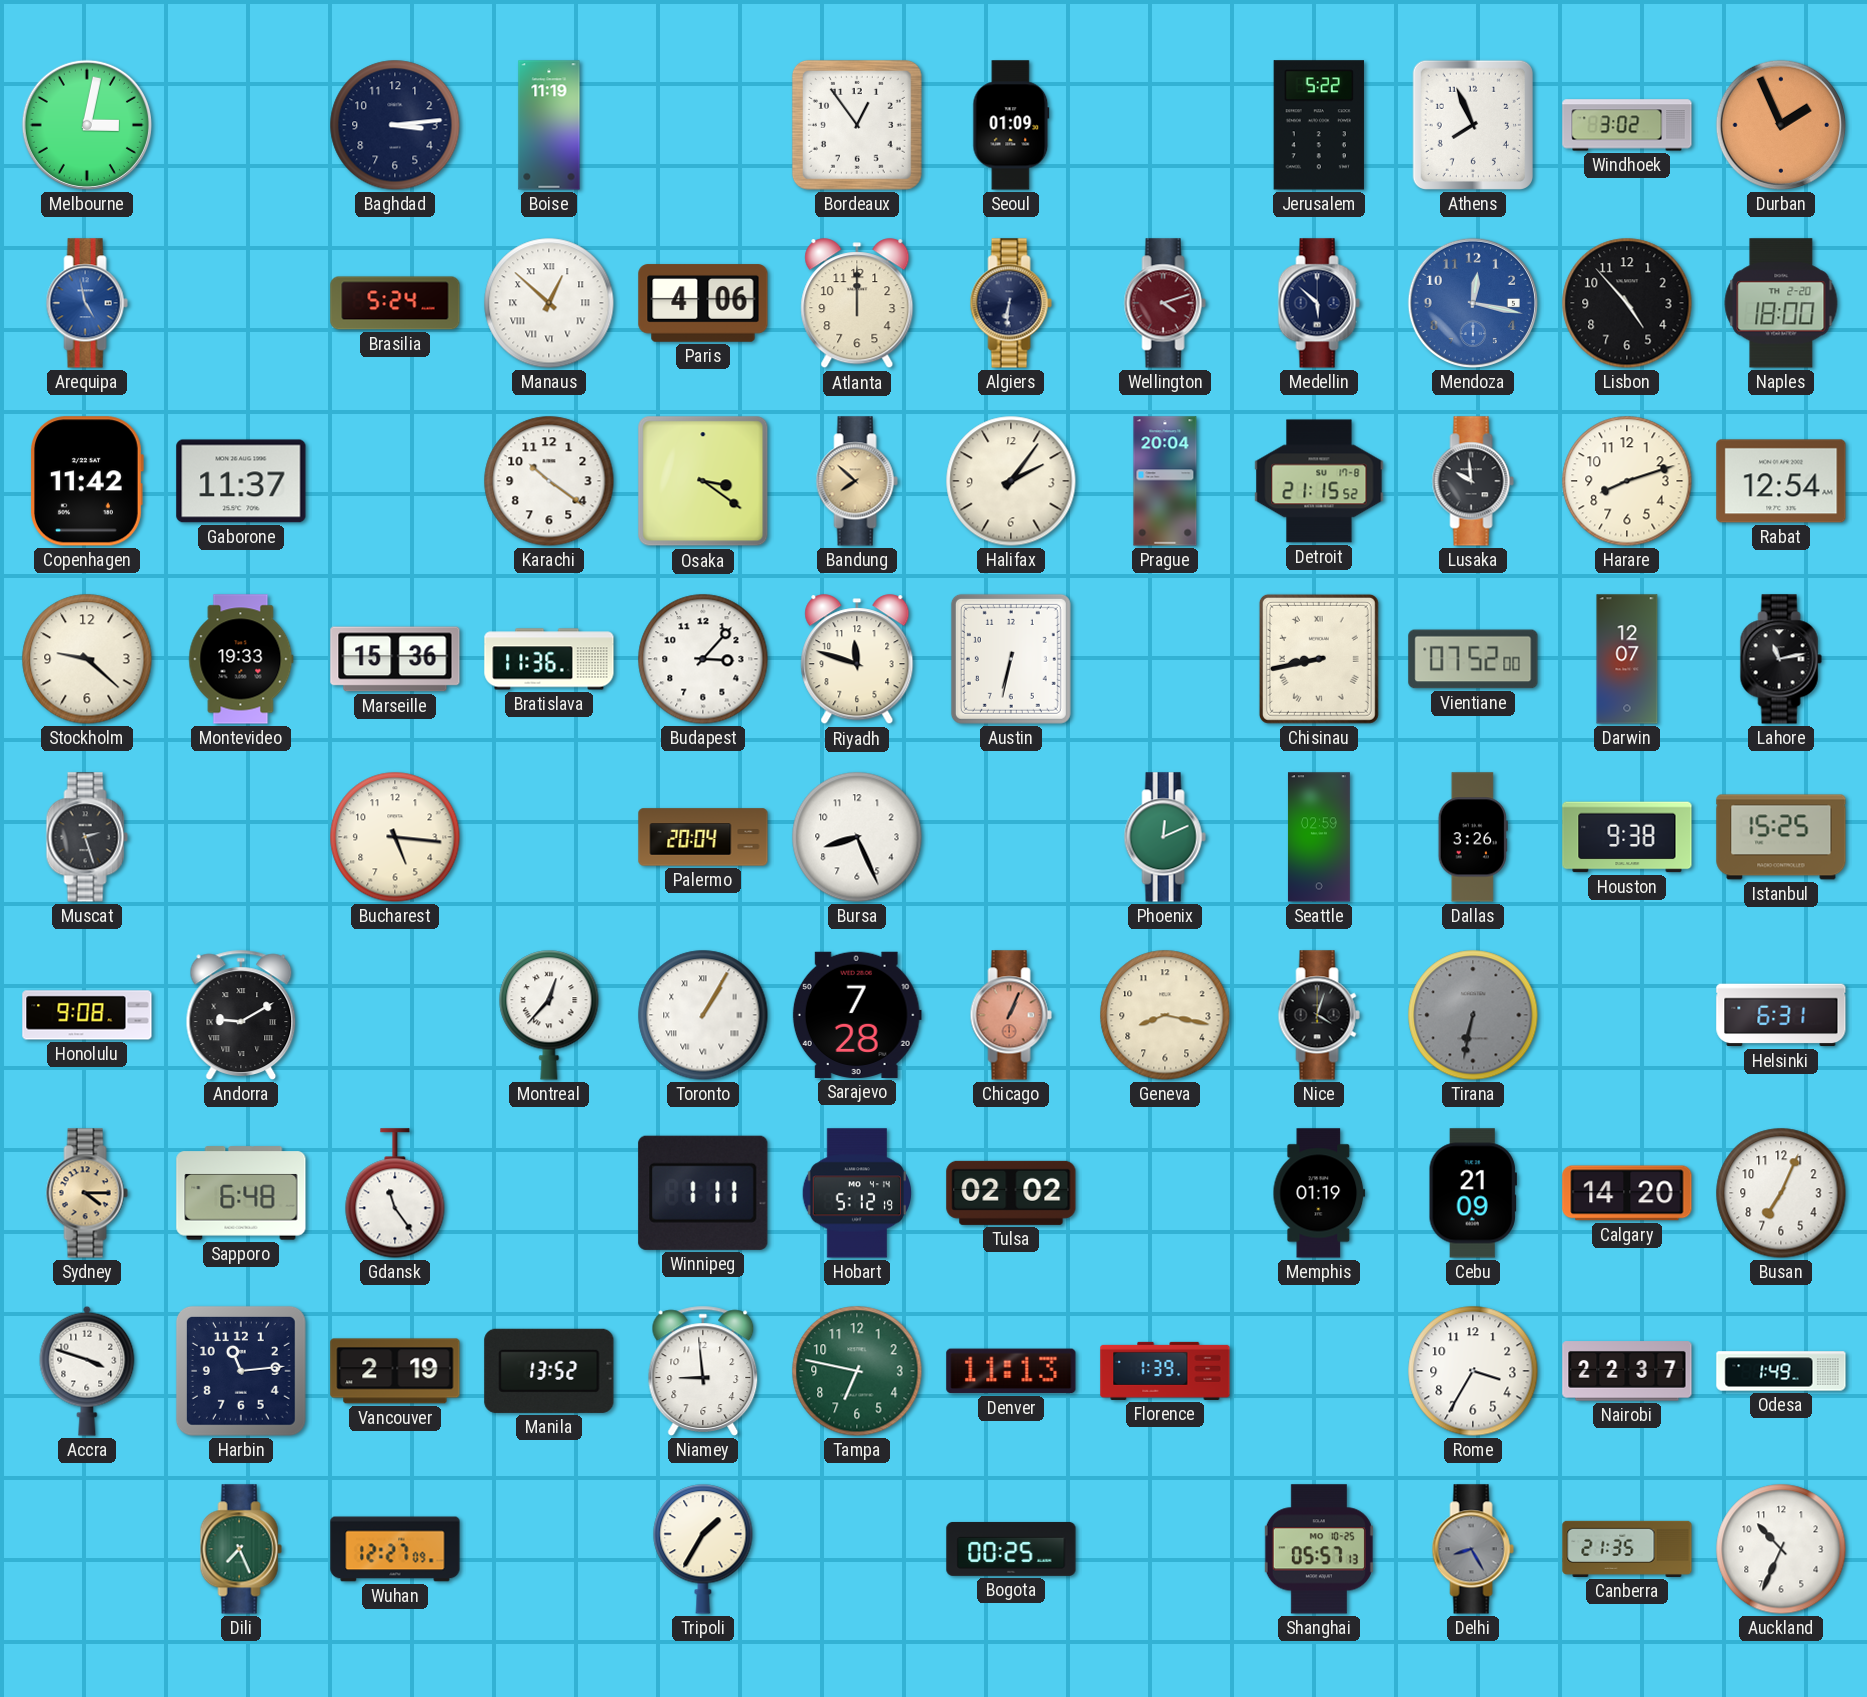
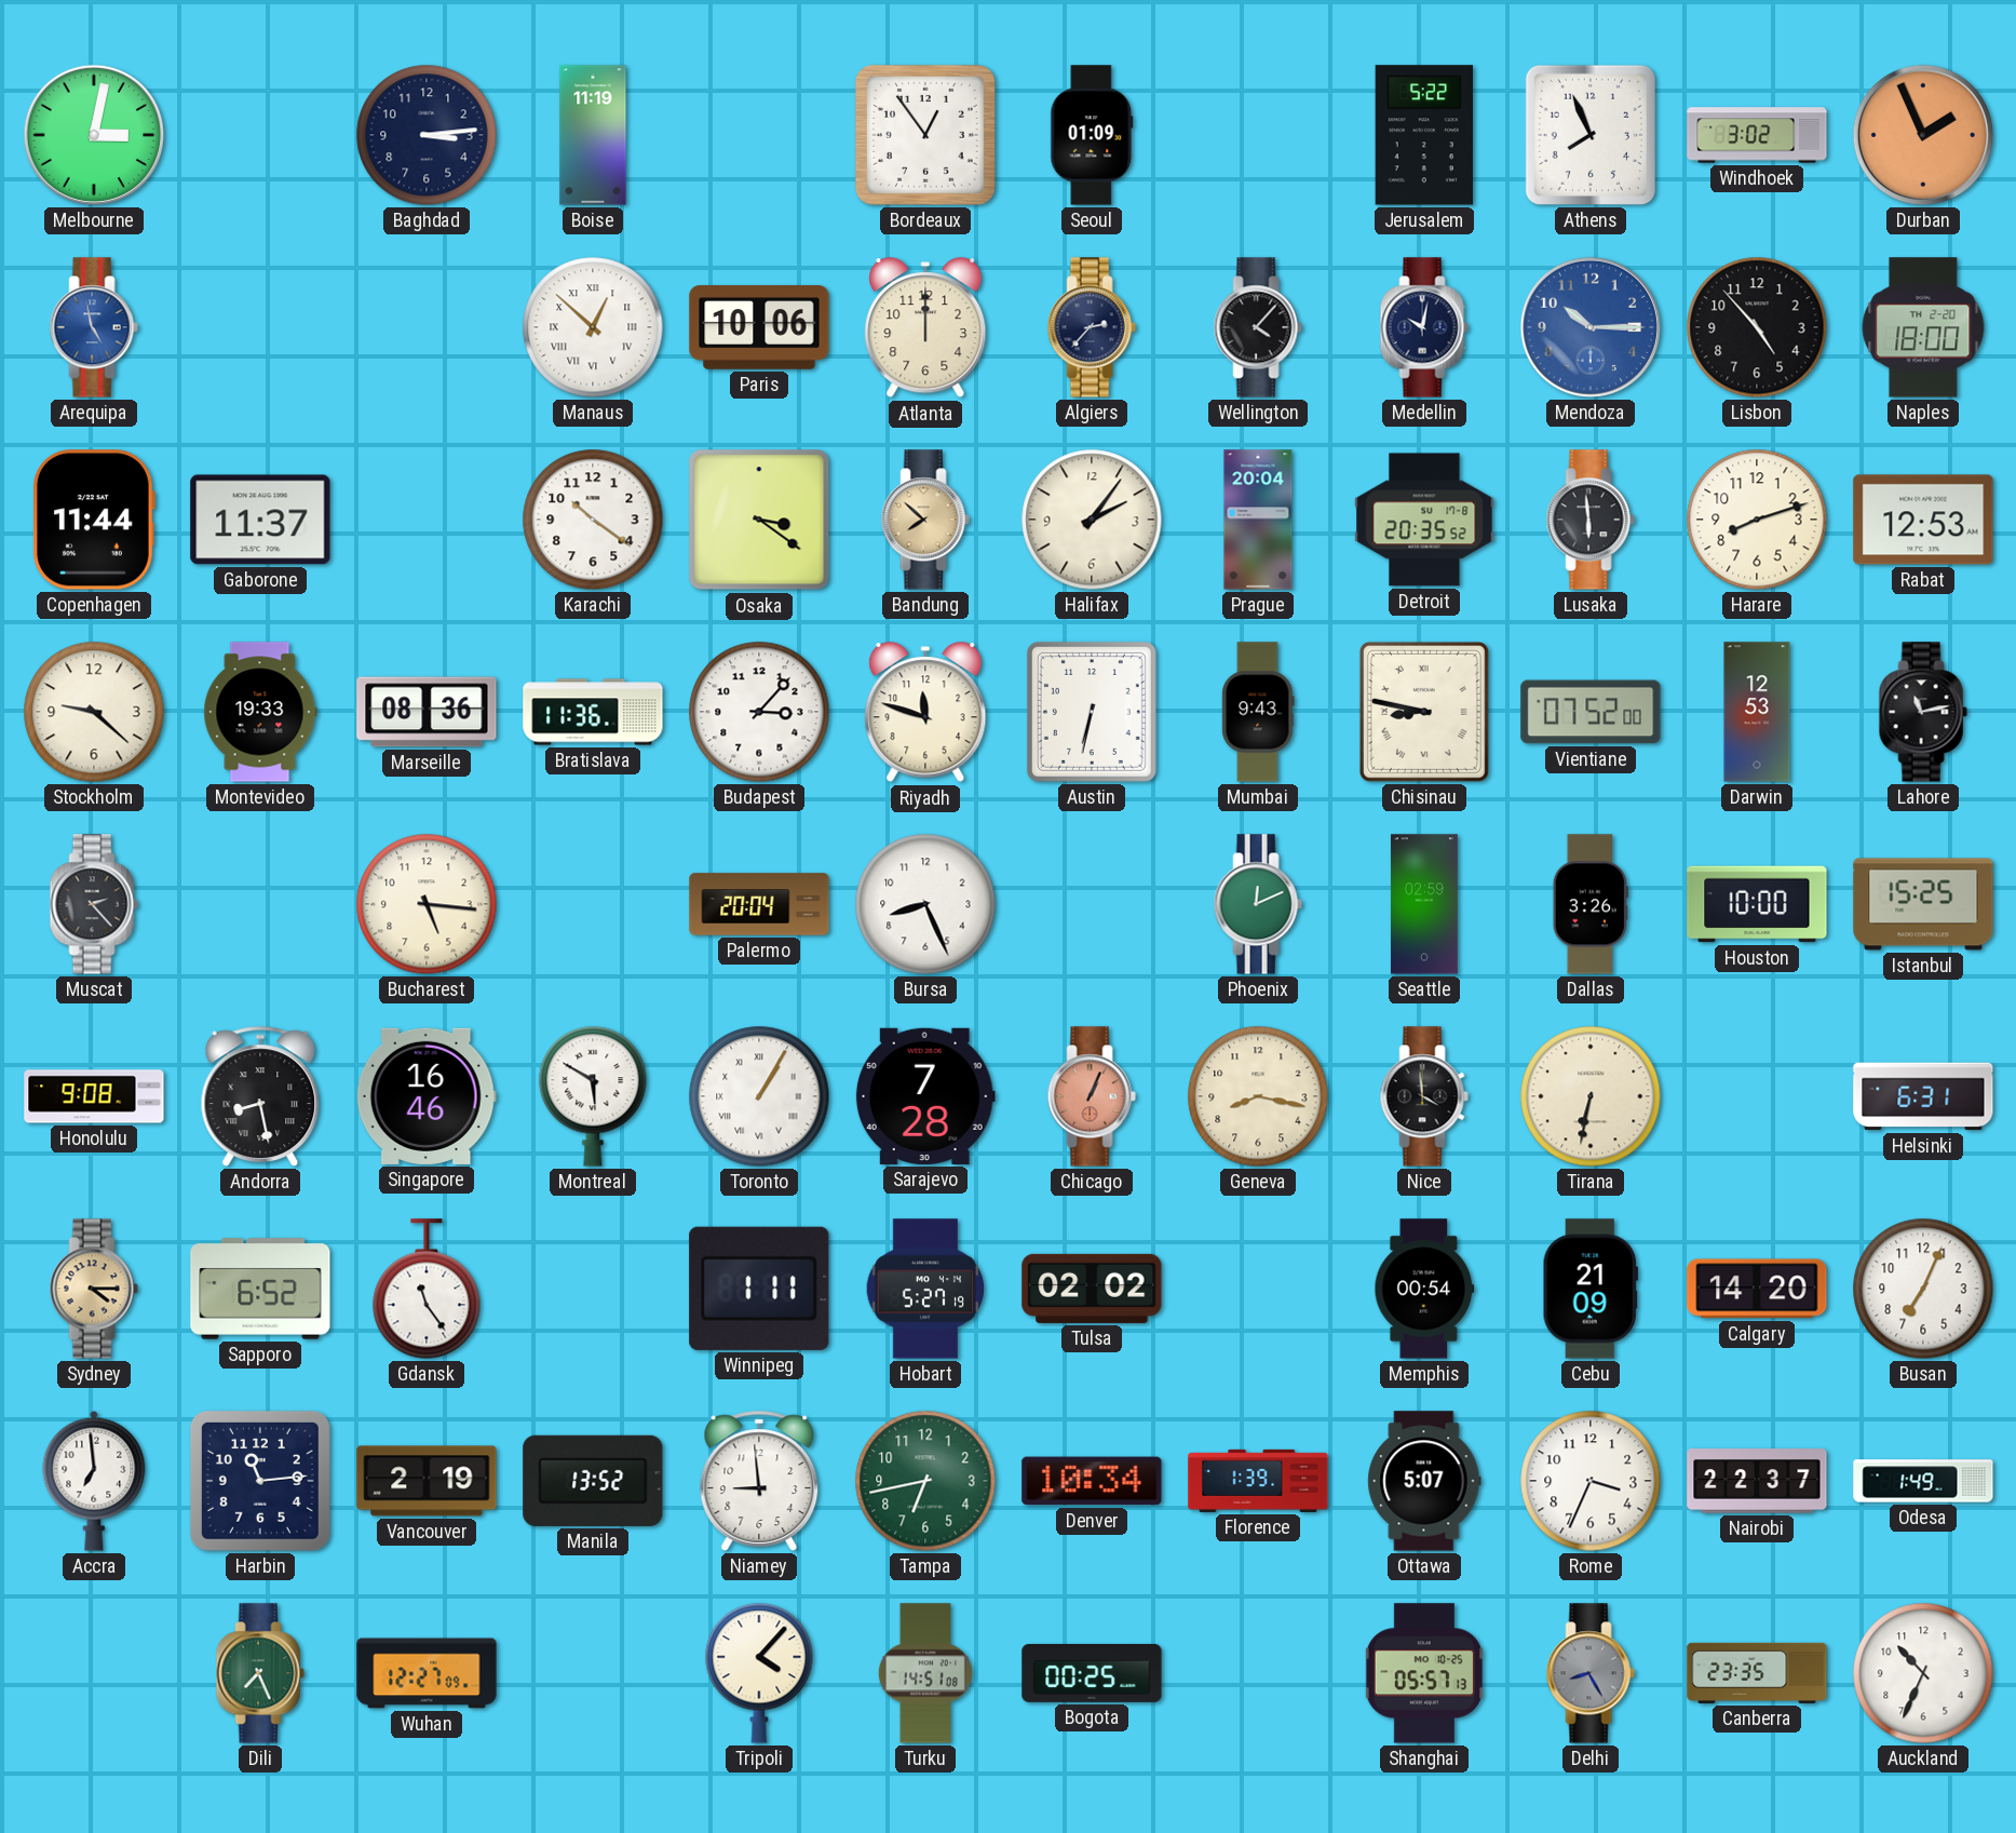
Brasilia: 5:24 -> none
Paris: 4:06 -> 10:06
Algiers: 6:31 -> 2:37
Wellington: 4:12 -> 4:07
Wellington dial: burgundy -> black
Medellin: 5:52 -> 10:02
Mendoza: 12:17 -> 10:15
Copenhagen: 11:42 -> 11:44
Detroit: 21:15 -> 20:35
Lusaka: 9:59 -> 5:59
Rabat: 12:54 -> 12:53
Marseille: 15:36 -> 08:36
Mumbai: none -> 9:43
Chisinau: 8:43 -> 8:47
Darwin: 12:07 -> 12:53
Muscat: 2:27 -> 2:23
Houston: 9:38 -> 10:00
Andorra: 9:10 -> 8:28
Singapore: none -> 16:46
Montreal: 12:37 -> 5:50
Nice: 4:03 -> 3:59
Tirana dial: grey -> cream
Sapporo: 6:48 -> 6:52
Hobart: 5:12 -> 5:27
Memphis: 01:19 -> 00:54
Accra: 3:48 -> 6:59
Tampa: 6:47 -> 6:43
Denver: 11:13 -> 10:34
Ottawa: none -> 5:07
Rome: 3:35 -> 3:34
Tripoli: 1:35 -> 4:07
Turku: none -> 14:51
Canberra: 21:35 -> 23:35
